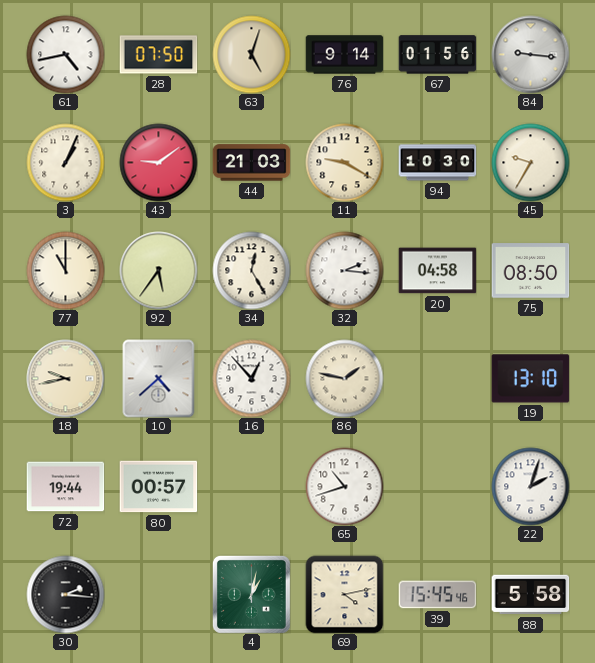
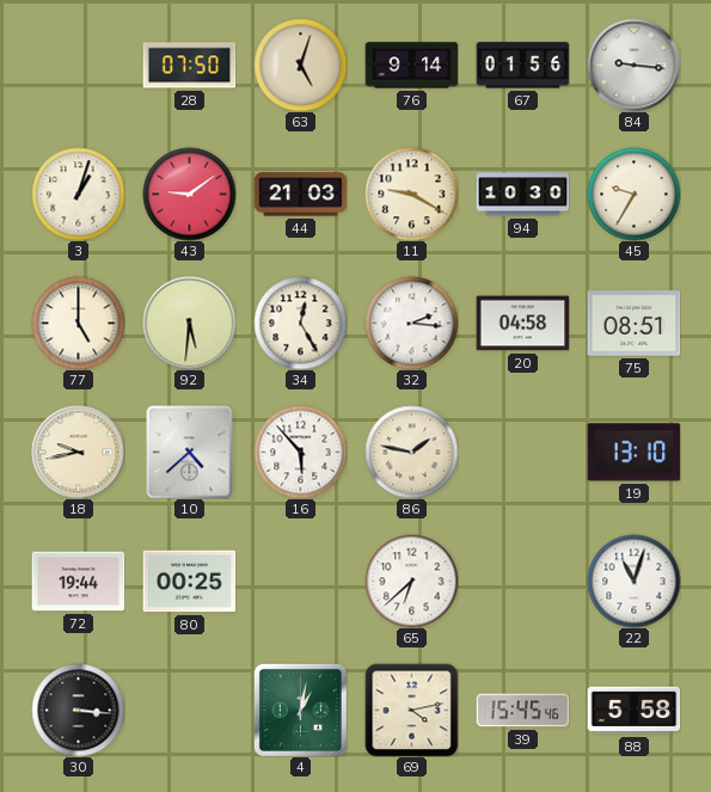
61: 4:43 -> none
3: 1:04 -> 1:03
77: 11:00 -> 5:00
92: 5:36 -> 5:31
75: 08:50 -> 08:51
16: 12:53 -> 5:53
80: 00:57 -> 00:25
65: 10:42 -> 6:38
22: 2:03 -> 11:03
30: 2:16 -> 3:16
